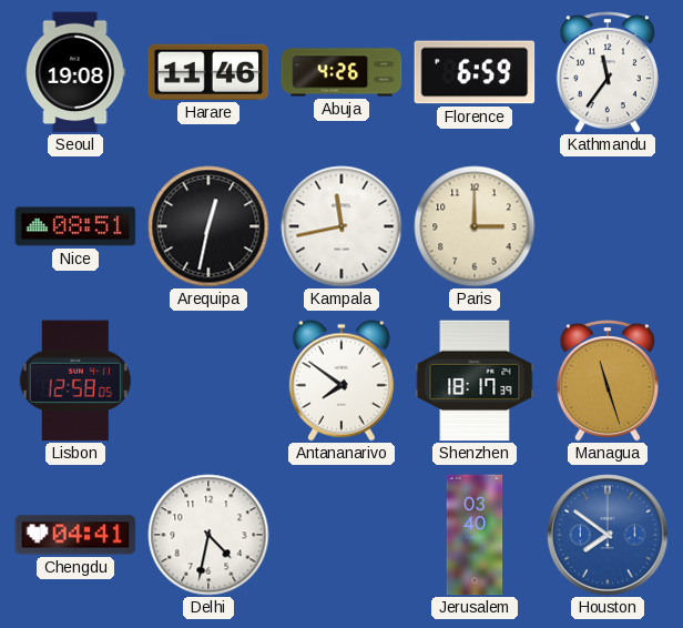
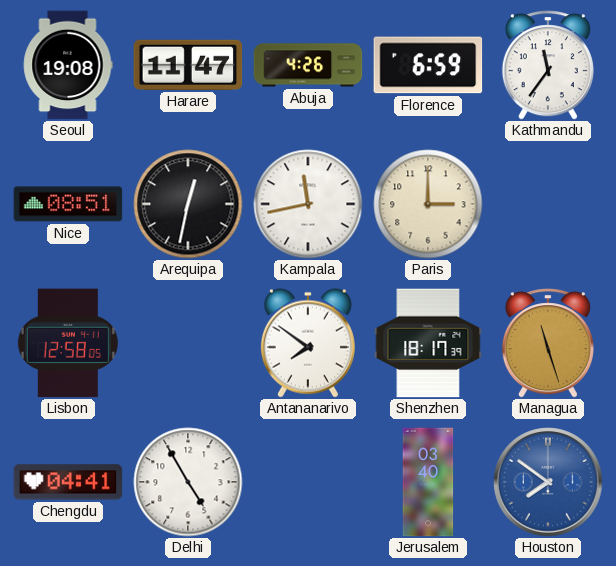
Harare: 11:46 -> 11:47
Delhi: 4:32 -> 4:55
